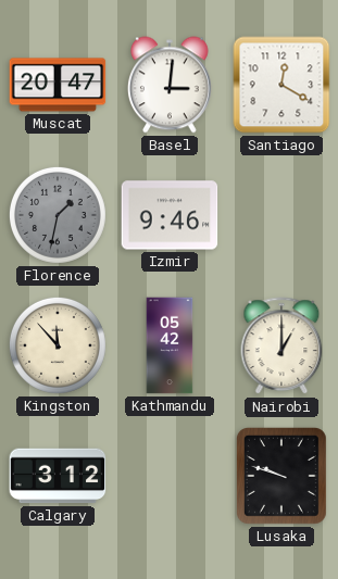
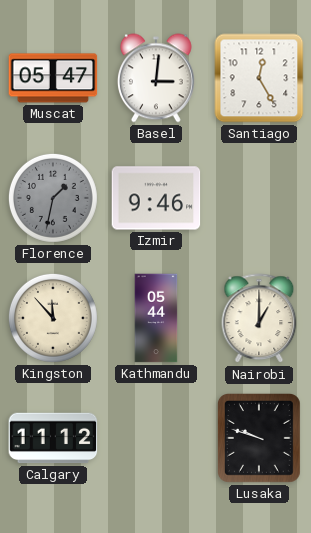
Muscat: 20:47 -> 05:47
Santiago: 12:20 -> 12:25
Kathmandu: 05:42 -> 05:44
Calgary: 3:12 -> 11:12
